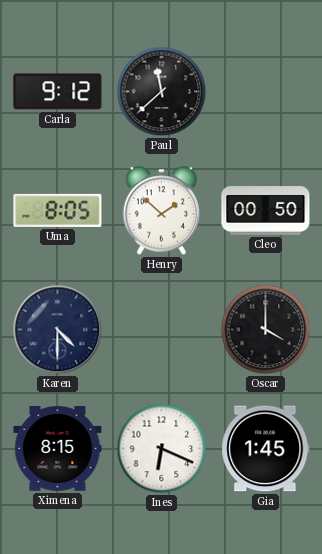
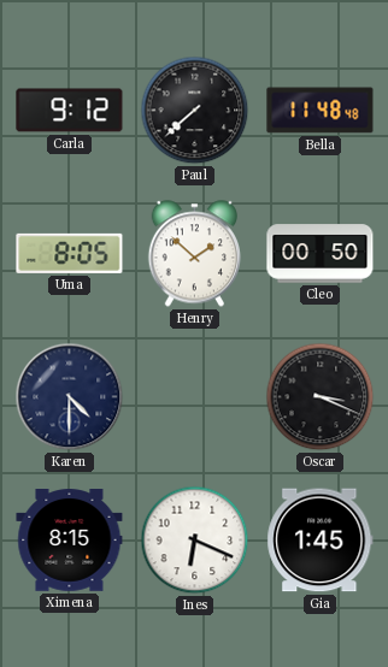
Paul: 11:38 -> 7:38
Bella: none -> 11:48
Oscar: 4:00 -> 3:19
